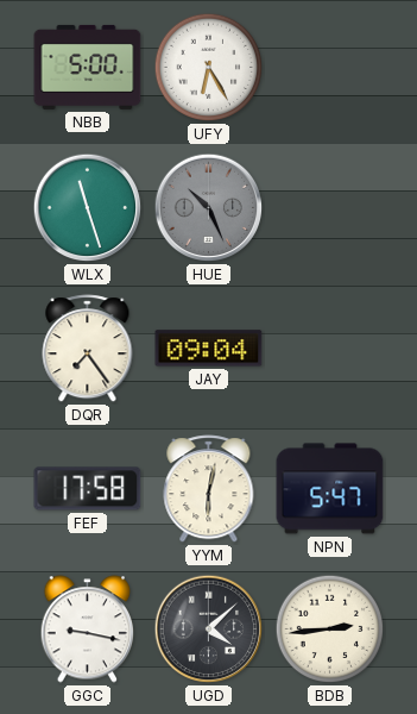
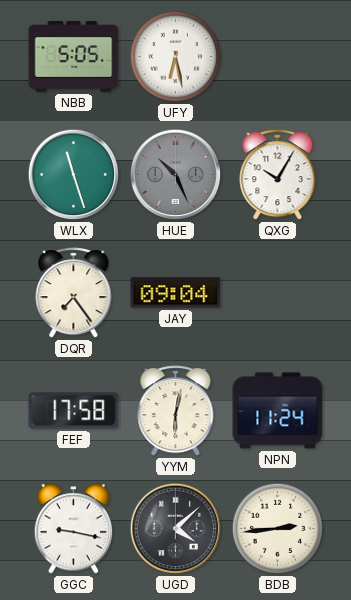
NBB: 5:00 -> 5:05
UFY: 6:25 -> 6:28
QXG: none -> 10:05
NPN: 5:47 -> 11:24
